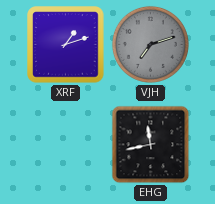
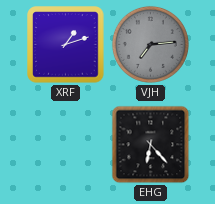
VJH: 7:12 -> 7:14
EHG: 11:43 -> 6:23
